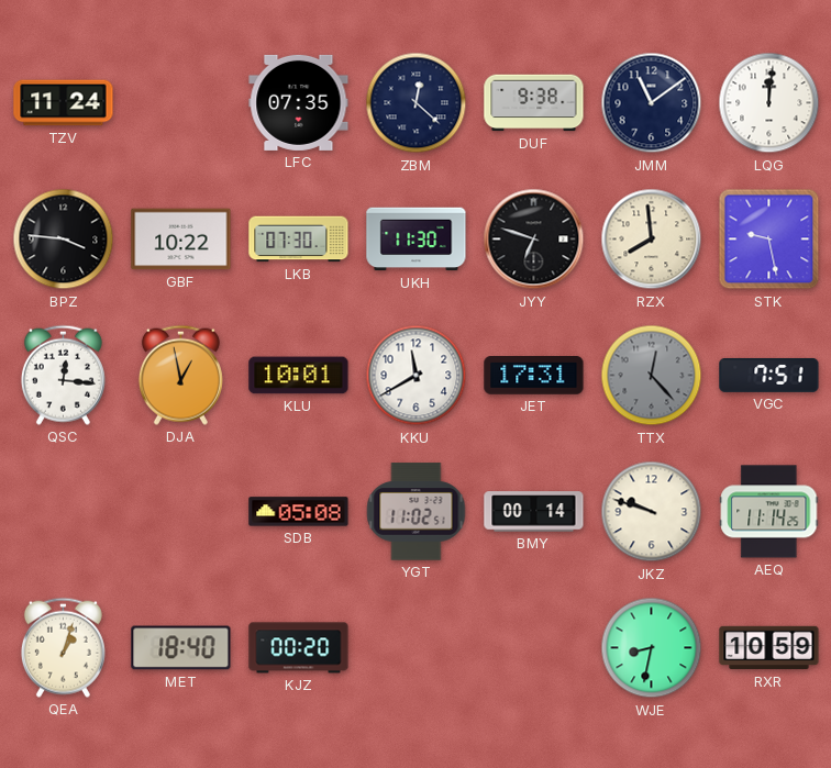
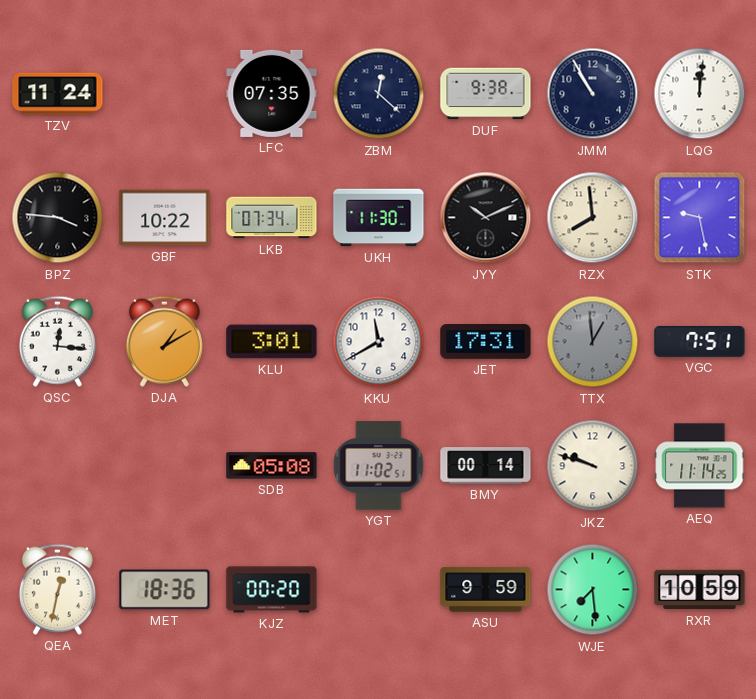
JMM: 11:09 -> 10:55
LKB: 07:30 -> 07:34
JYY: 6:48 -> 10:11
DJA: 12:58 -> 1:10
KLU: 10:01 -> 3:01
TTX: 12:23 -> 12:59
QEA: 1:03 -> 12:32
MET: 18:40 -> 18:36
ASU: none -> 9:59
WJE: 8:32 -> 7:29
